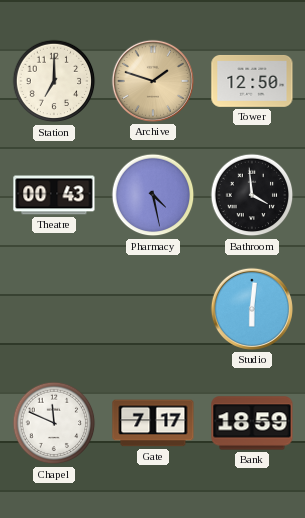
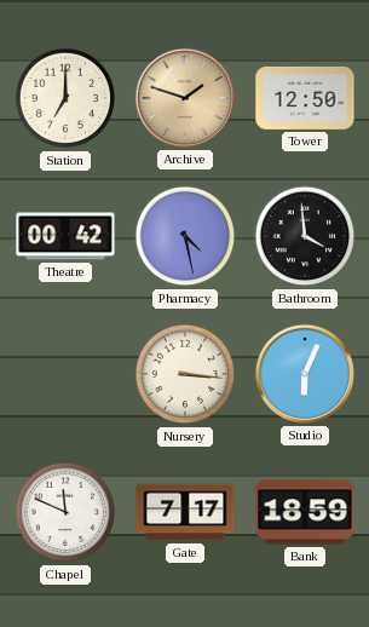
Theatre: 00:43 -> 00:42
Nursery: none -> 3:16
Studio: 6:01 -> 6:04
